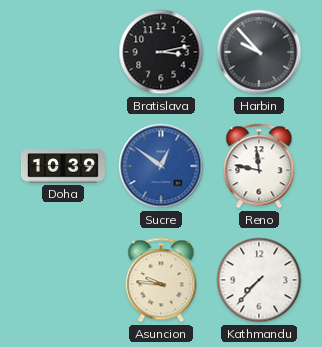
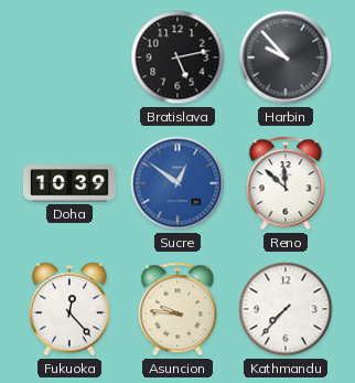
Bratislava: 3:13 -> 5:13
Reno: 11:47 -> 11:52
Fukuoka: none -> 12:23
